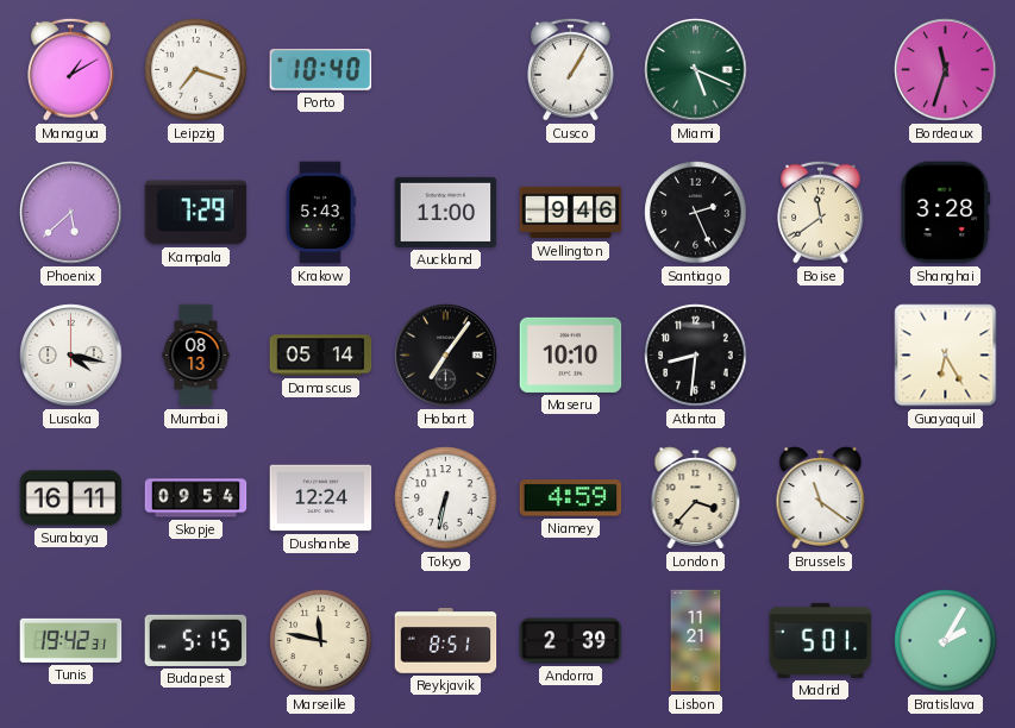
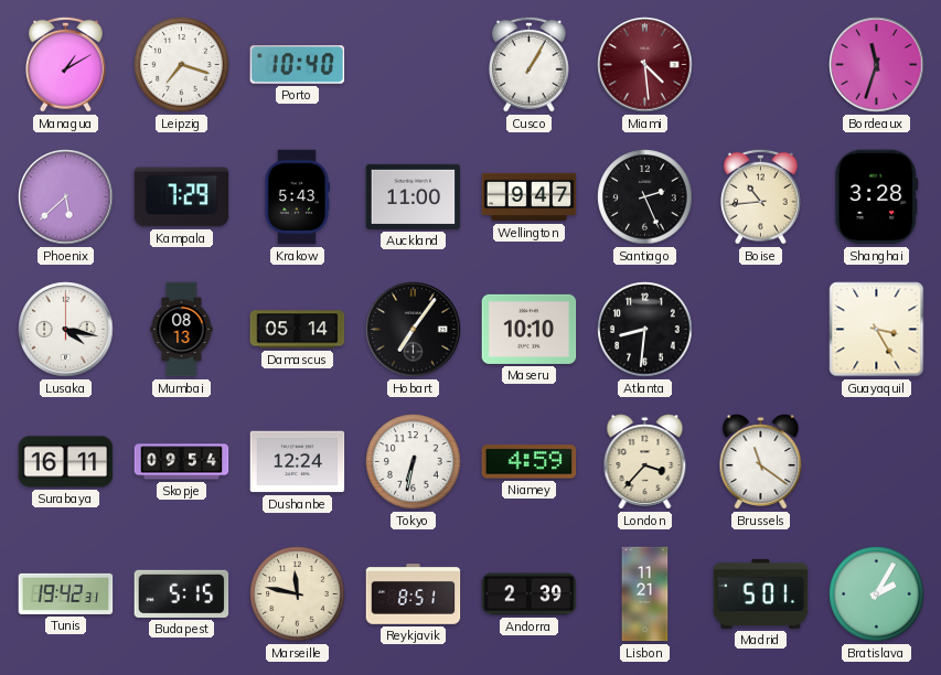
Miami: 5:19 -> 4:29
Miami dial: green -> burgundy
Wellington: 9:46 -> 9:47
Boise: 11:39 -> 10:44
Guayaquil: 6:25 -> 3:25
